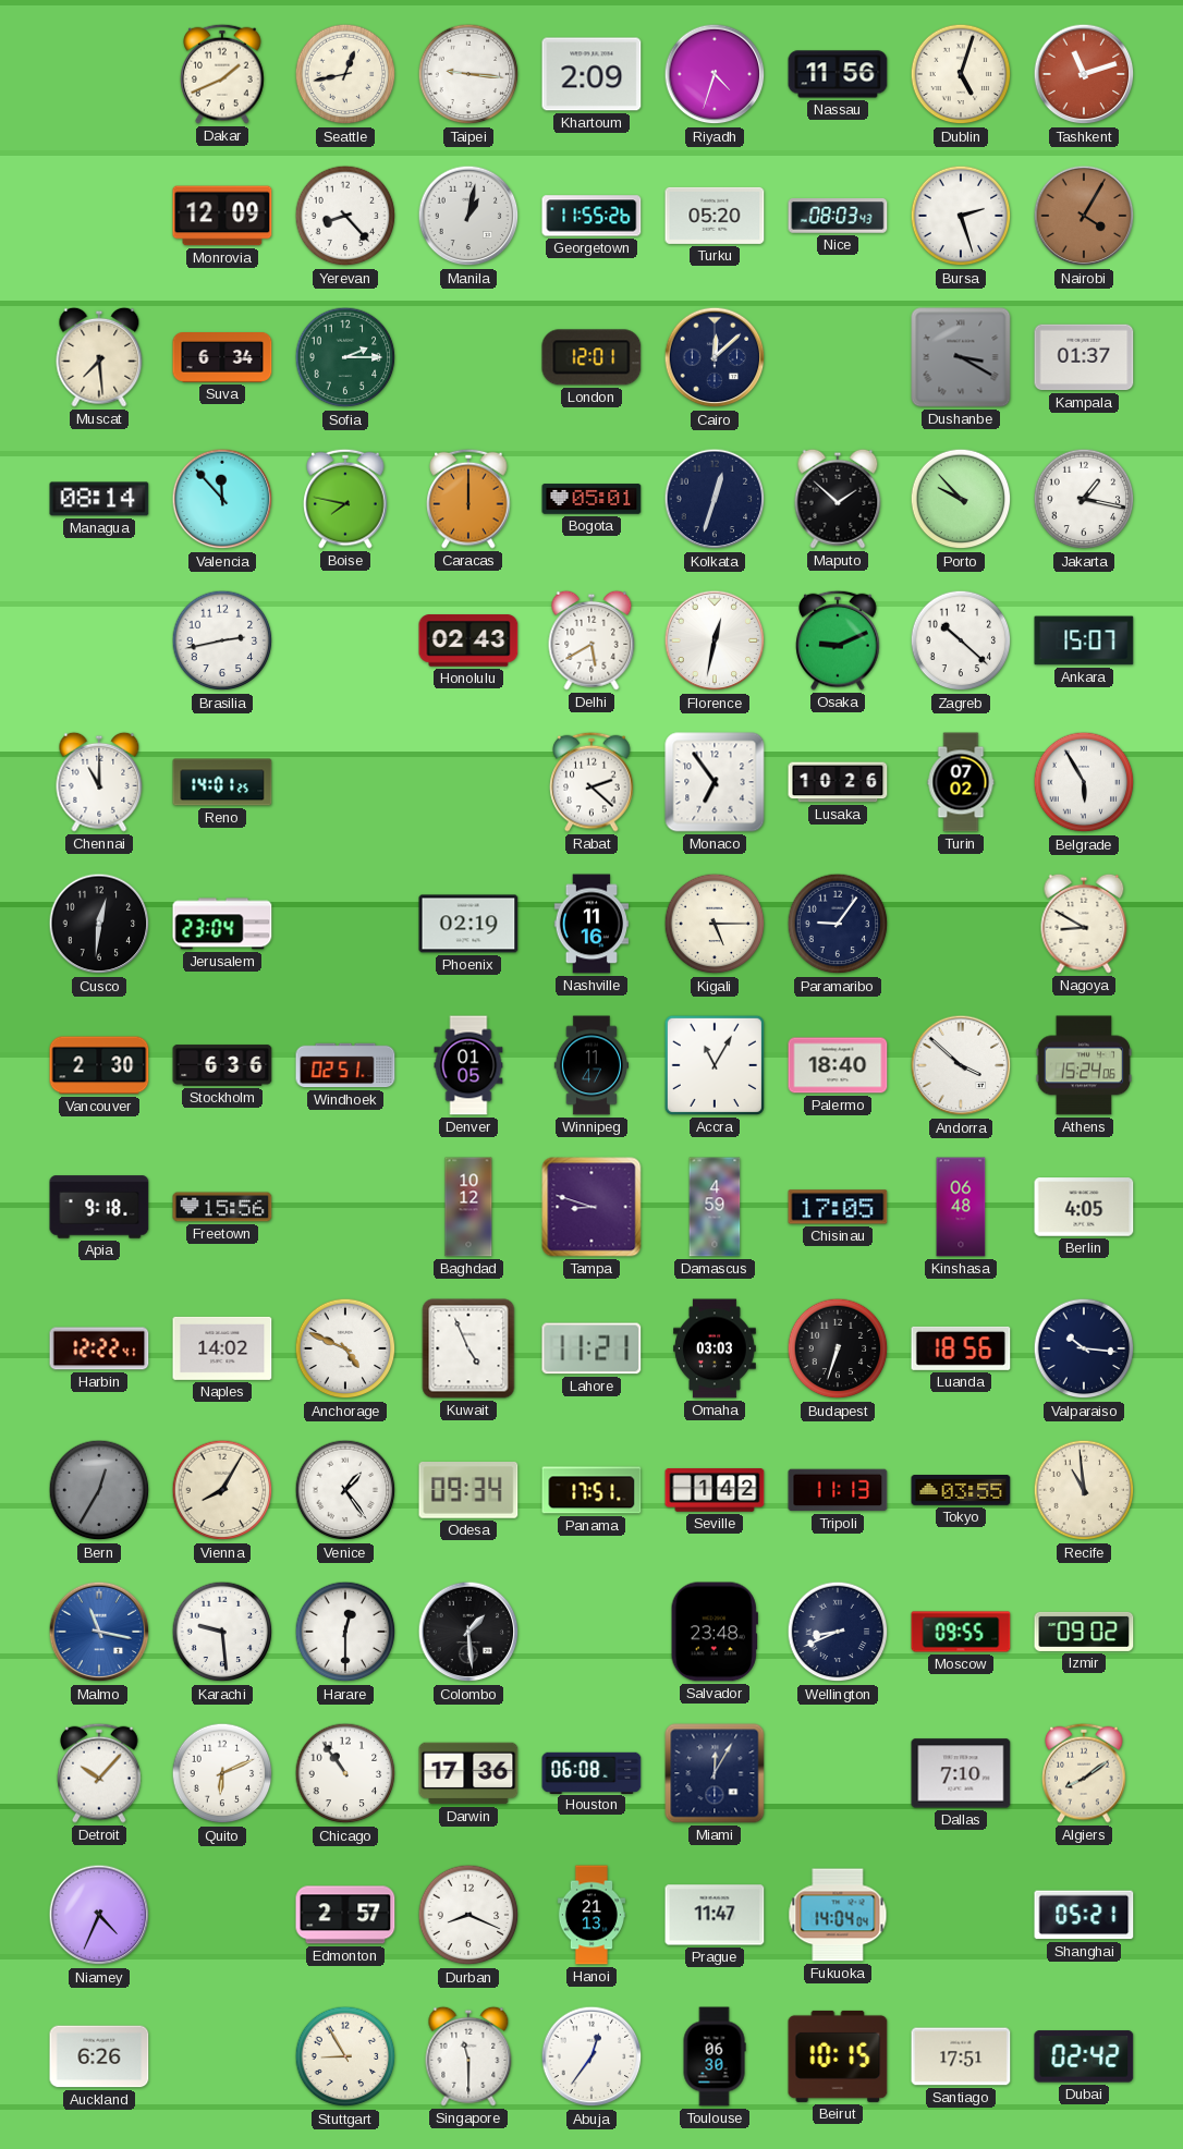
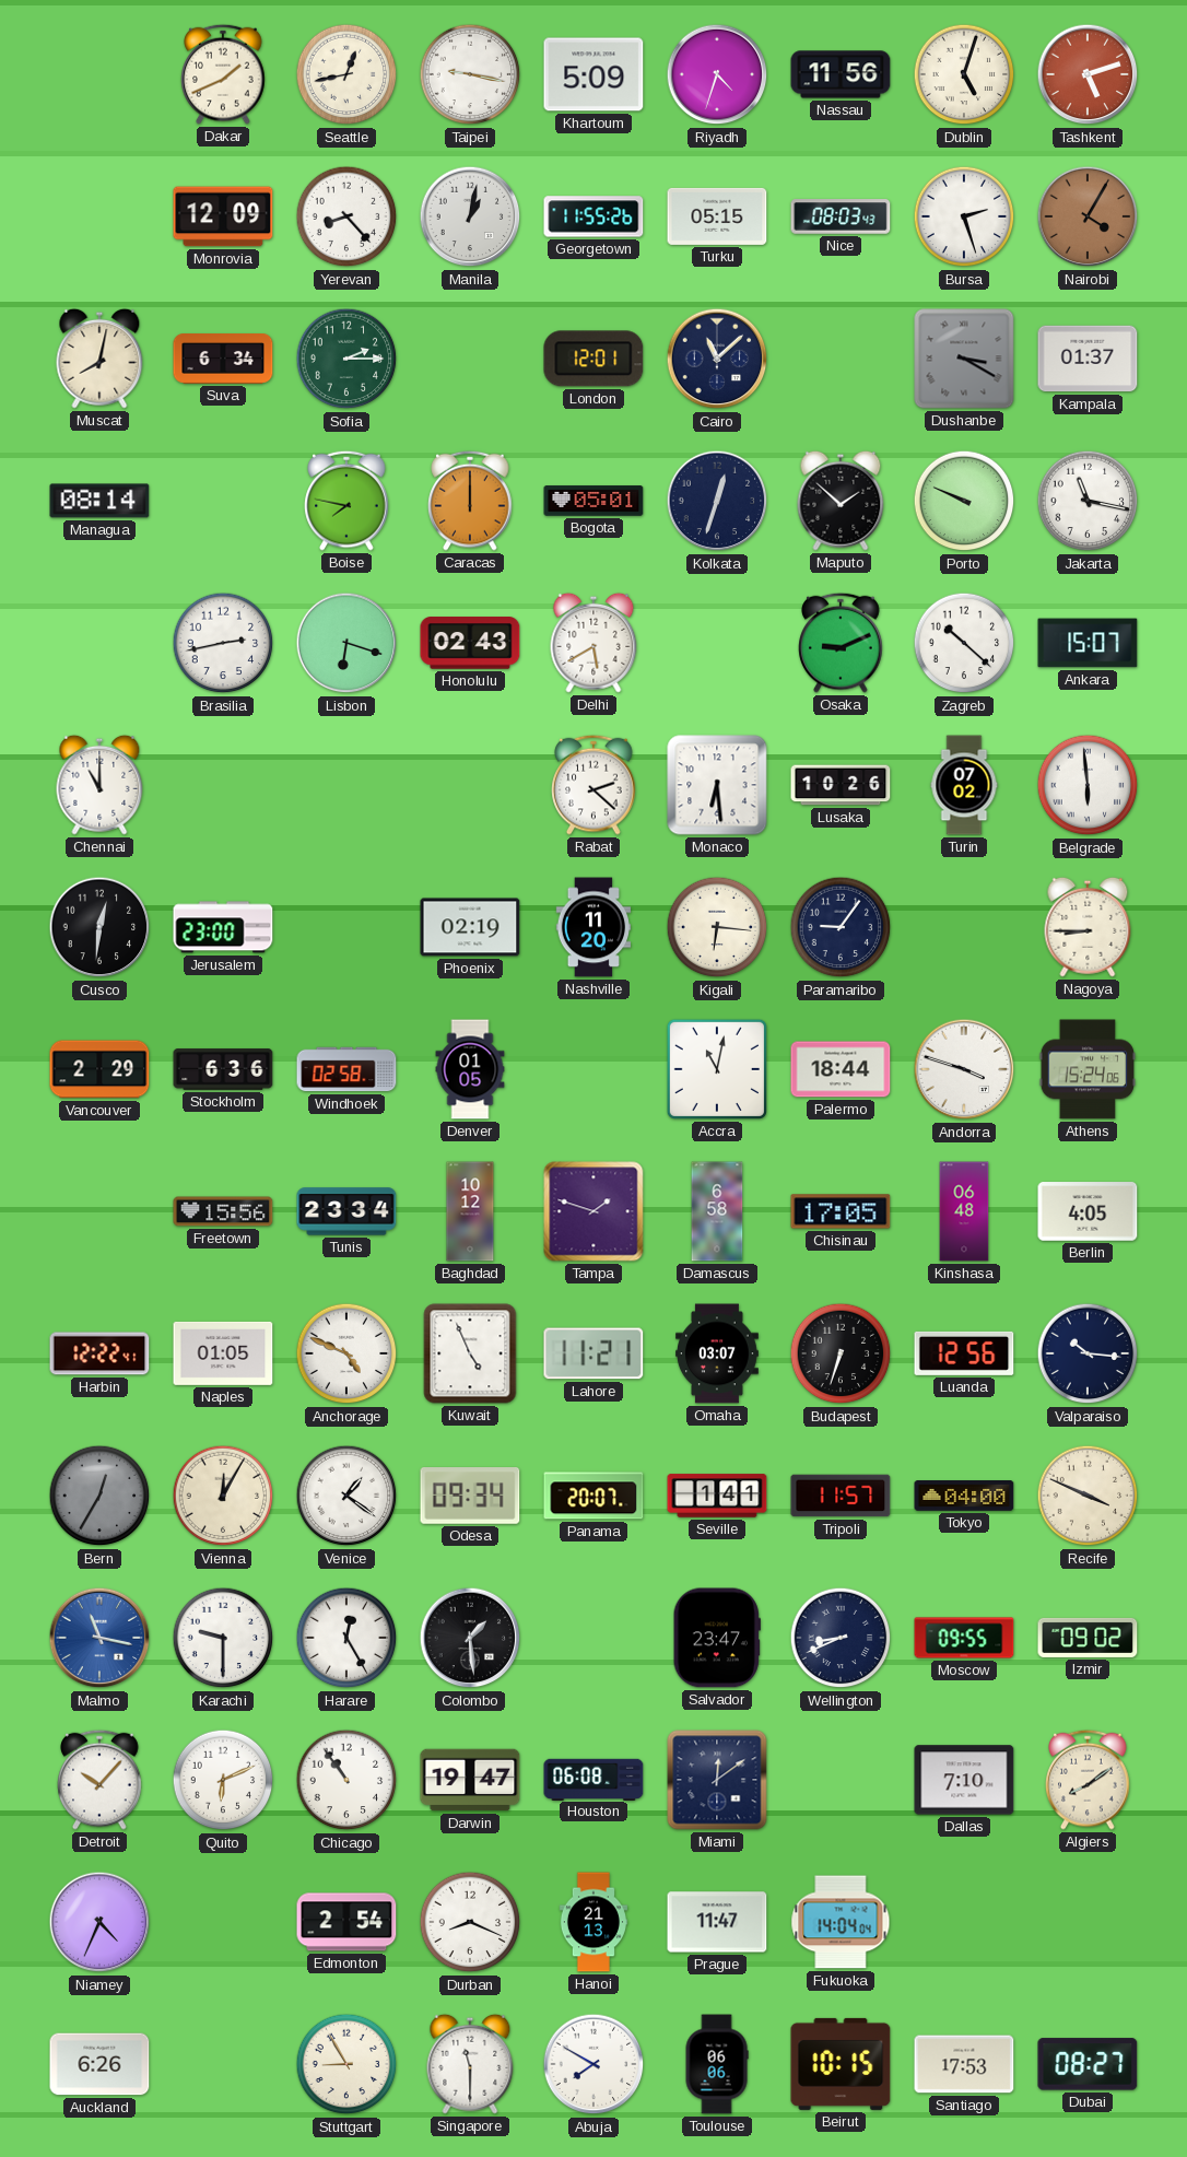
Taipei: 9:16 -> 9:17
Khartoum: 2:09 -> 5:09
Tashkent: 11:12 -> 5:12
Turku: 05:20 -> 05:15
Muscat: 7:29 -> 8:02
Cairo: 12:08 -> 11:08
Valencia: 11:53 -> none
Porto: 9:53 -> 9:49
Jakarta: 1:17 -> 11:17
Lisbon: none -> 6:18
Florence: 12:32 -> none
Reno: 14:01 -> none
Monaco: 6:54 -> 6:29
Belgrade: 5:55 -> 5:59
Jerusalem: 23:04 -> 23:00
Nashville: 11:16 -> 11:20
Kigali: 5:15 -> 6:16
Nagoya: 8:50 -> 8:45
Vancouver: 2:30 -> 2:29
Windhoek: 02:51 -> 02:58
Winnipeg: 11:47 -> none
Accra: 11:05 -> 11:02
Palermo: 18:40 -> 18:44
Andorra: 3:52 -> 3:48
Apia: 9:18 -> none
Tunis: none -> 23:34
Tampa: 8:48 -> 1:48
Damascus: 4:59 -> 6:58
Naples: 14:02 -> 01:05
Omaha: 03:03 -> 03:07
Luanda: 18:56 -> 12:56
Vienna: 8:05 -> 12:05
Venice: 1:24 -> 1:21
Panama: 17:51 -> 20:07
Seville: 1:42 -> 1:41
Tripoli: 11:13 -> 11:57
Tokyo: 03:55 -> 04:00
Recife: 10:59 -> 3:49
Karachi: 9:29 -> 9:30
Harare: 12:30 -> 12:25
Salvador: 23:48 -> 23:47
Darwin: 17:36 -> 19:47
Miami: 12:05 -> 12:09
Edmonton: 2:57 -> 2:54
Shanghai: 05:21 -> none
Abuja: 12:36 -> 7:50
Toulouse: 06:30 -> 06:06
Santiago: 17:51 -> 17:53
Dubai: 02:42 -> 08:27
